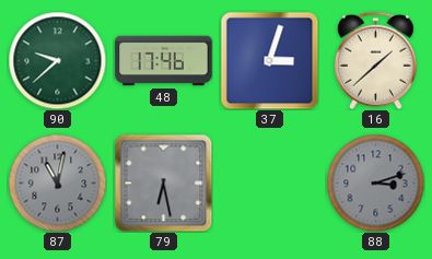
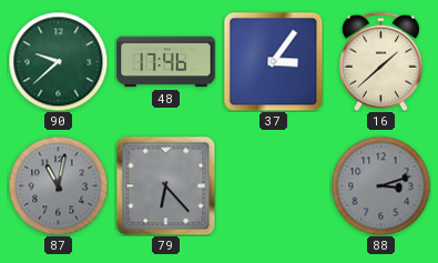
37: 3:03 -> 3:06
79: 6:28 -> 6:23
